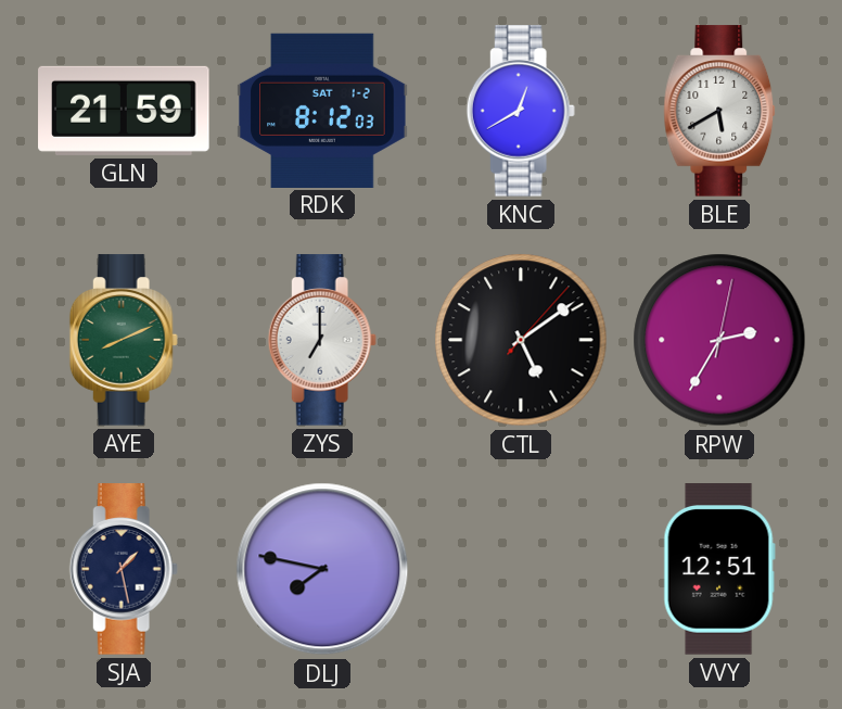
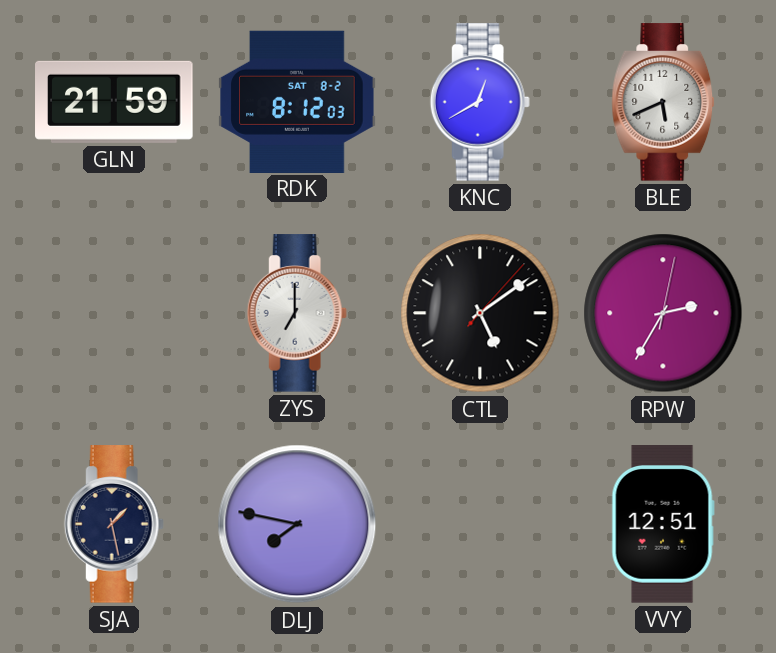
RDK date: SAT 1-2 -> SAT 8-2
BLE: 5:40 -> 5:41
AYE: 8:11 -> none
